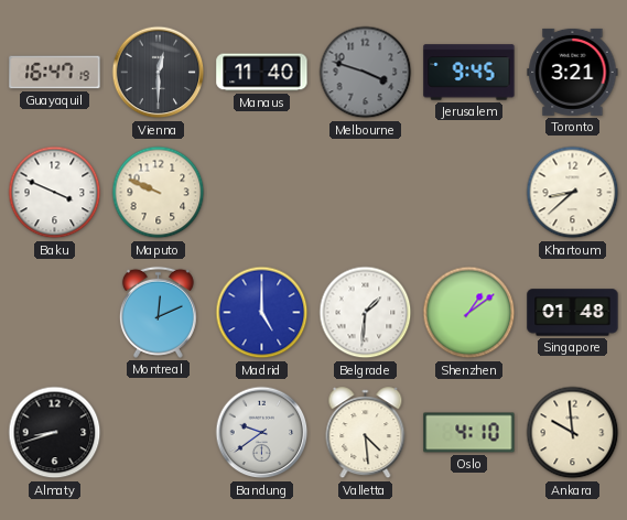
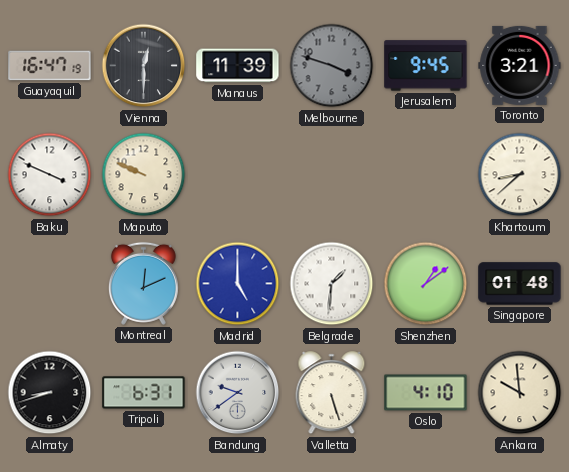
Manaus: 11:40 -> 11:39
Tripoli: none -> 6:31
Valletta: 4:29 -> 5:27
